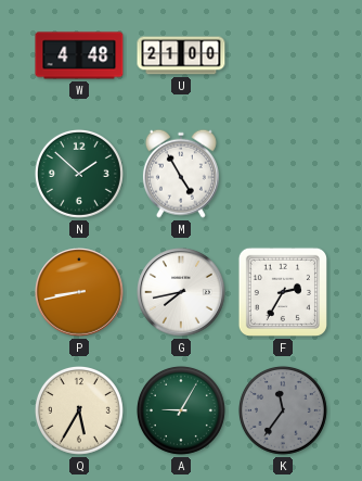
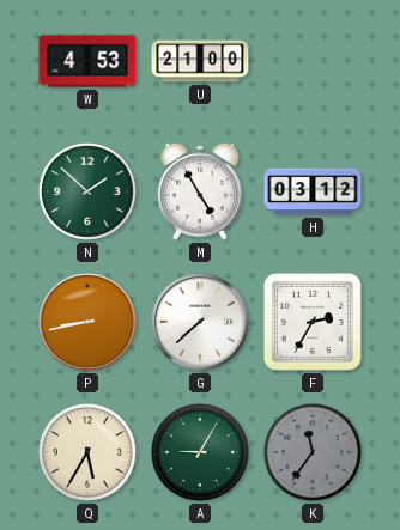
W: 4:48 -> 4:53
H: none -> 03:12
G: 7:43 -> 7:38
